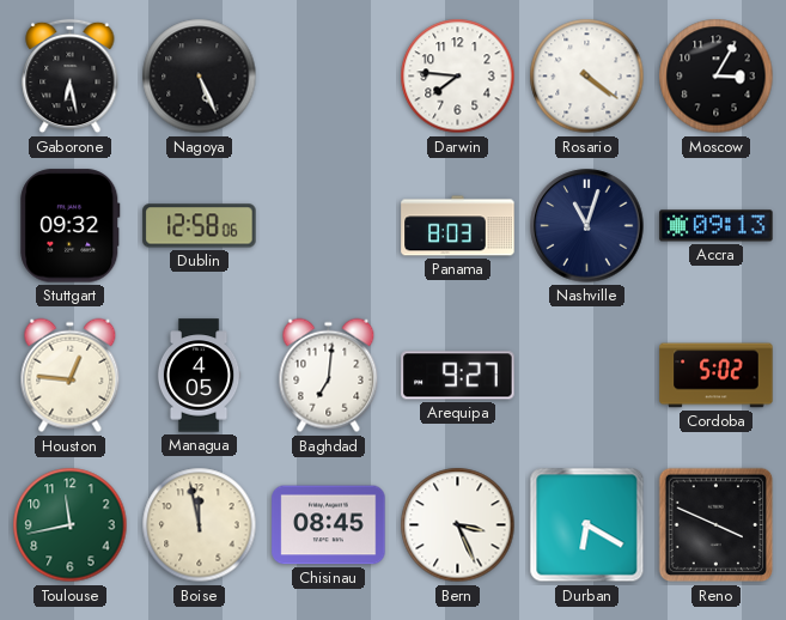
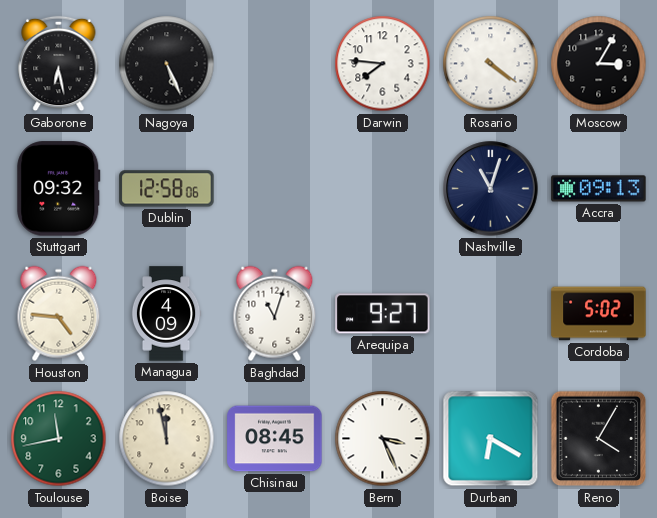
Panama: 8:03 -> none
Houston: 12:46 -> 4:46
Managua: 4:05 -> 4:09
Baghdad: 7:01 -> 11:03
Reno: 3:49 -> 4:05
